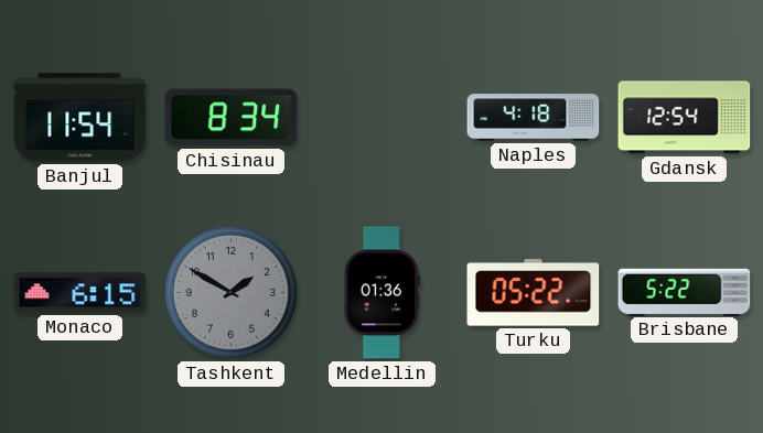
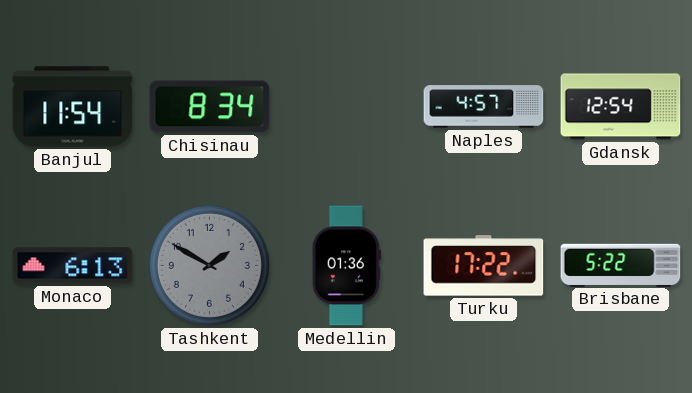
Naples: 4:18 -> 4:57
Monaco: 6:15 -> 6:13
Turku: 05:22 -> 17:22
